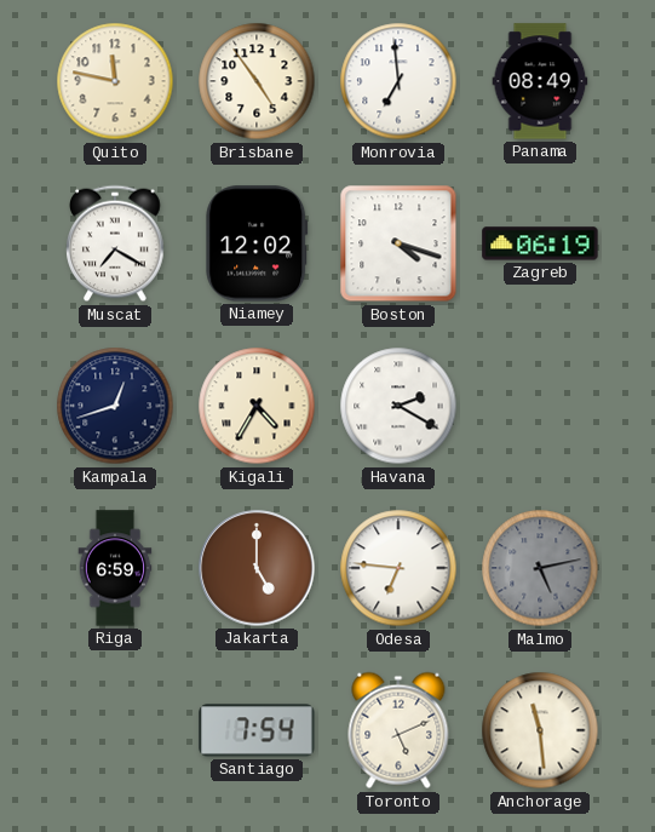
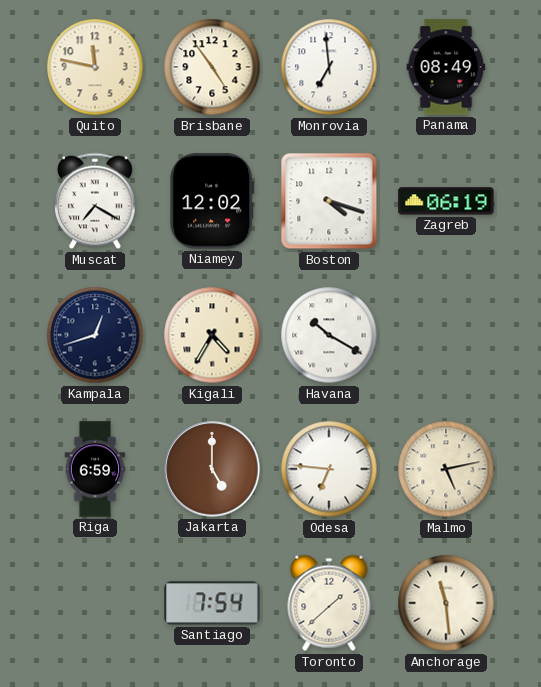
Havana: 2:20 -> 10:20
Malmo dial: grey -> cream
Toronto: 5:11 -> 1:38
